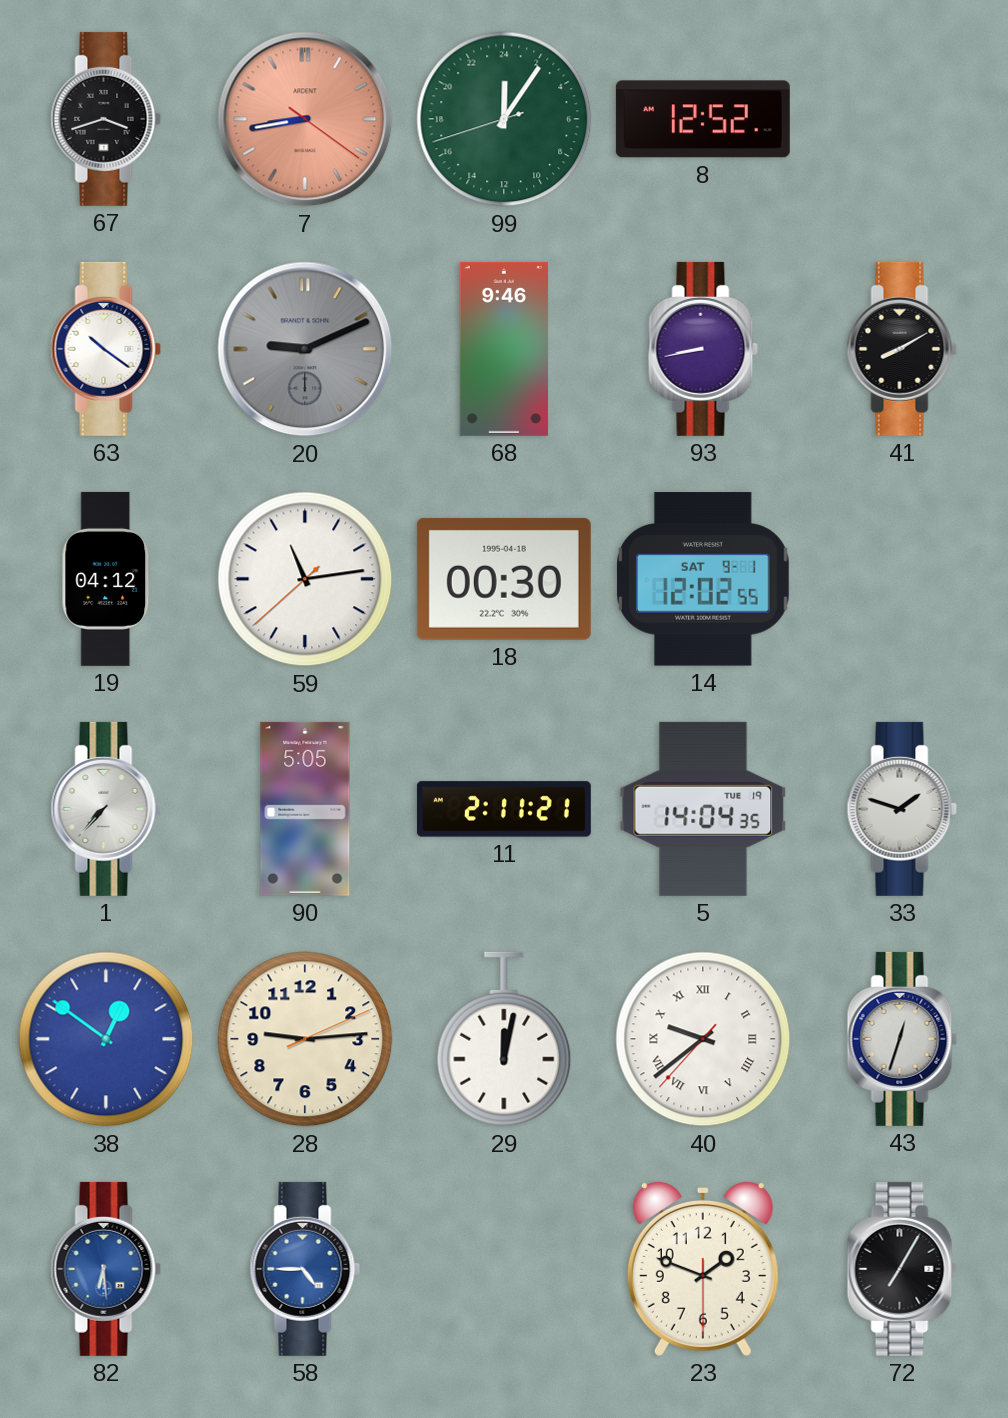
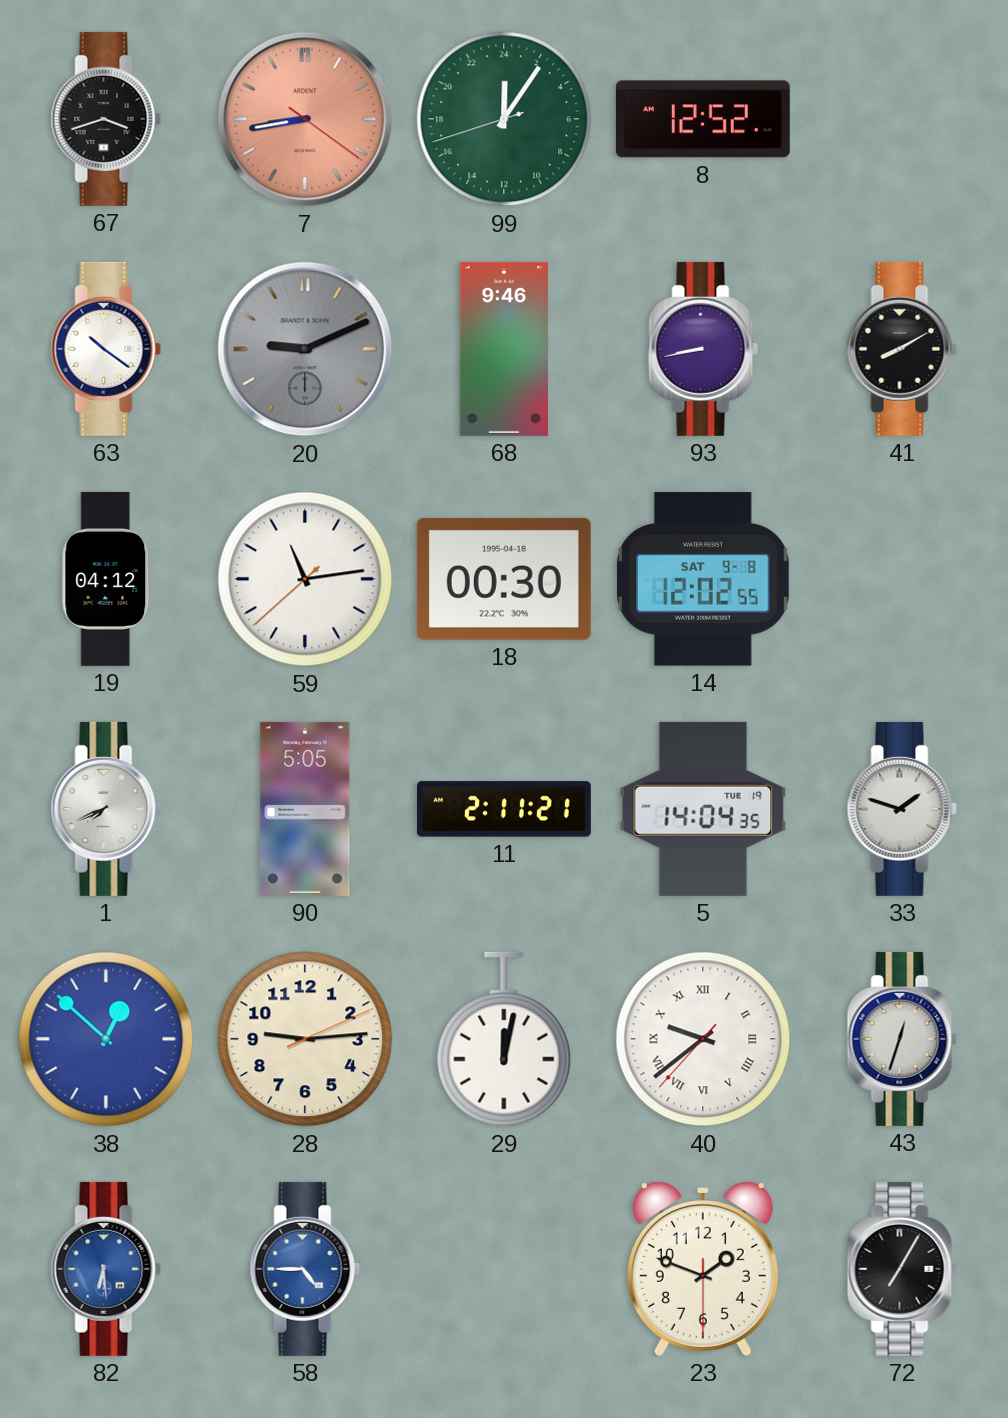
14 date: SAT 9-1 -> SAT 9-8
1: 7:37 -> 7:41
38: 12:51 -> 12:52
